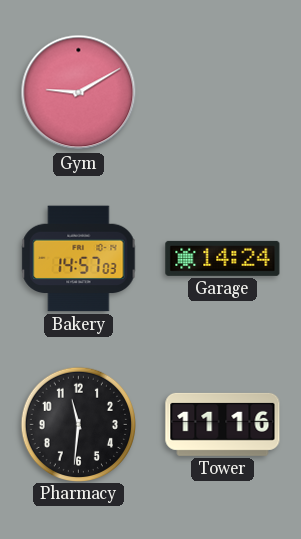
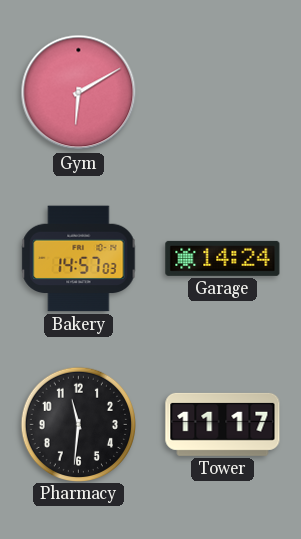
Gym: 9:10 -> 6:10
Tower: 11:16 -> 11:17
